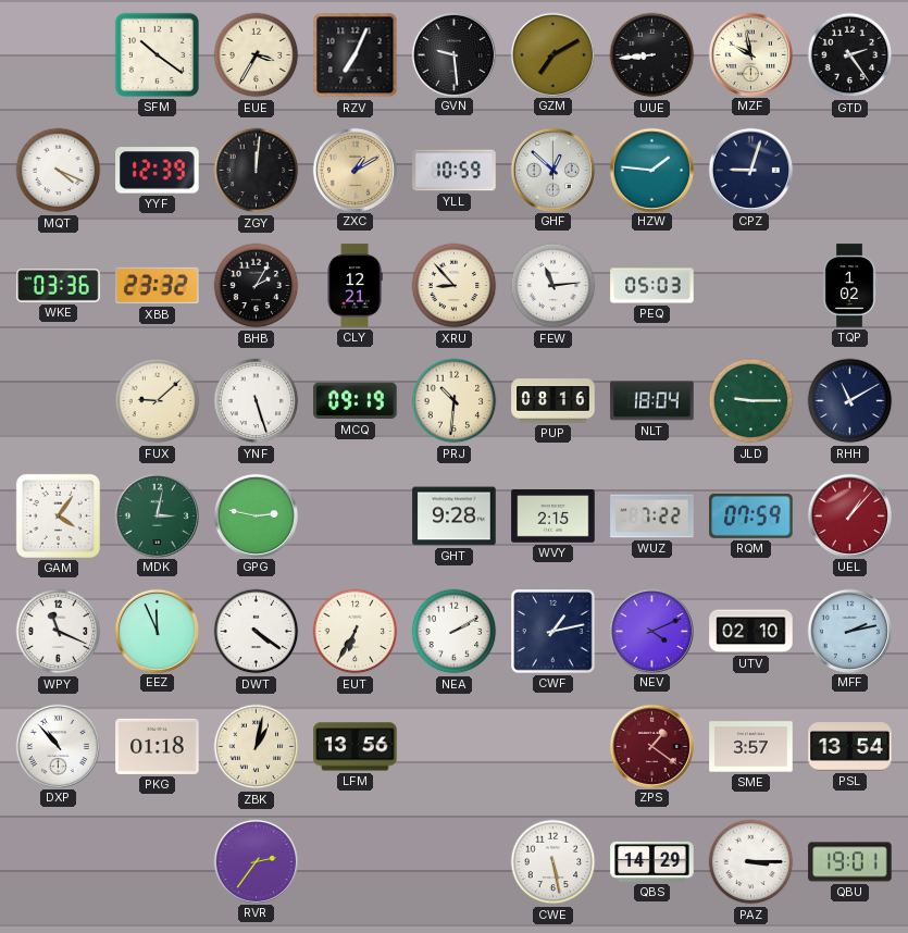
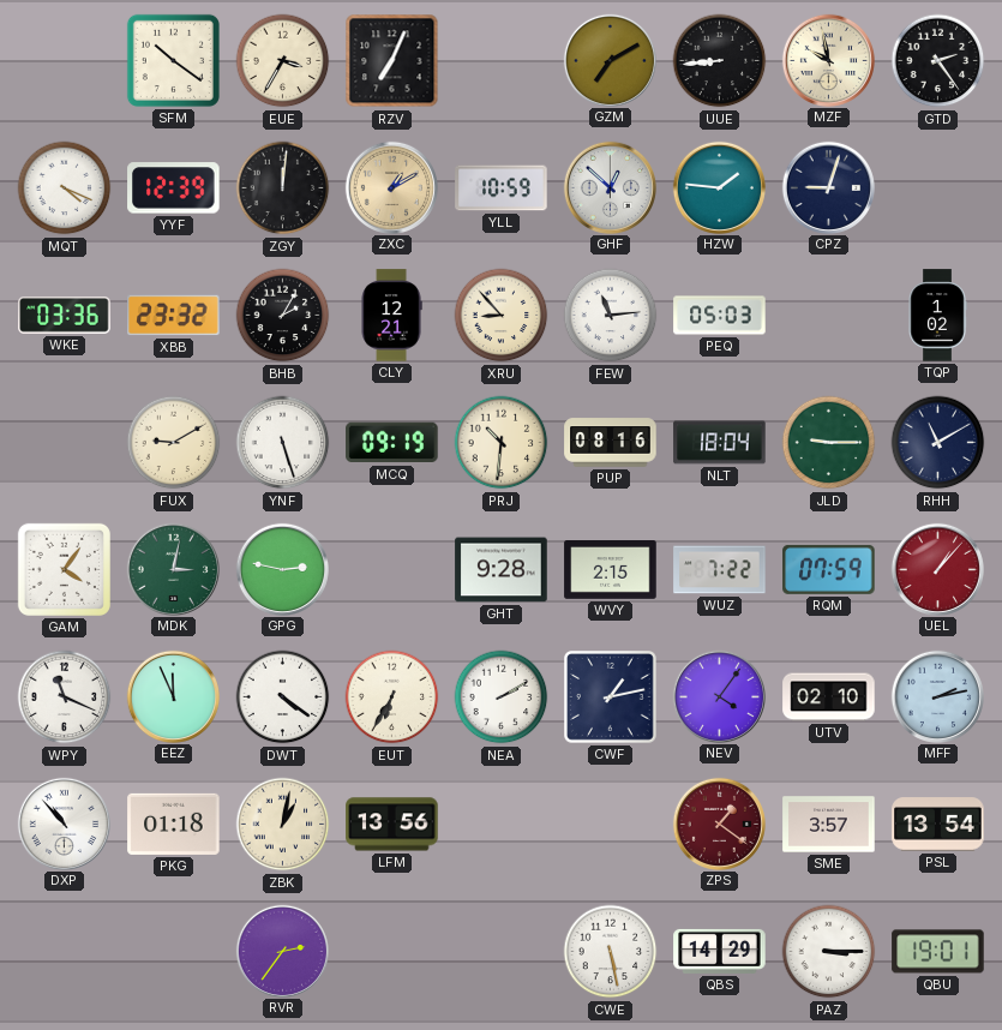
GVN: 9:29 -> none
FUX: 9:08 -> 9:10
NEV: 4:11 -> 4:06
